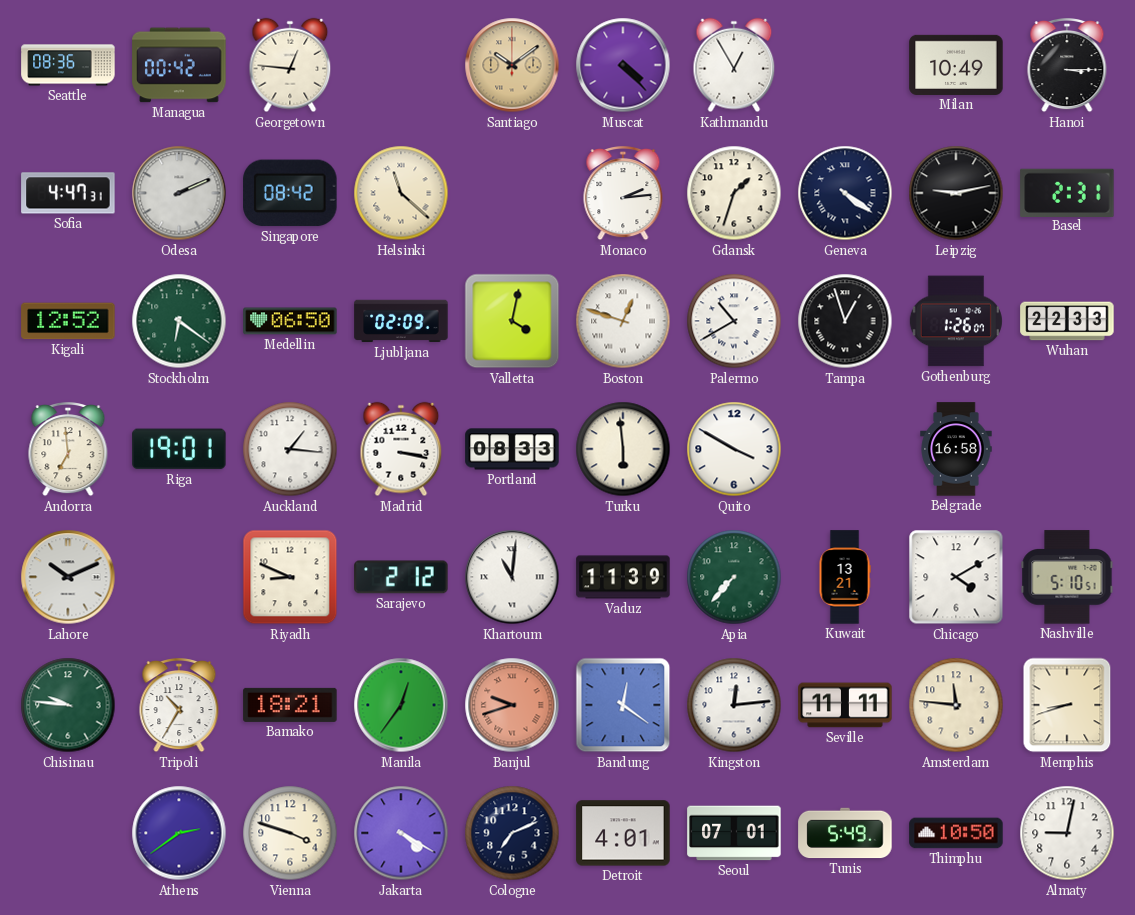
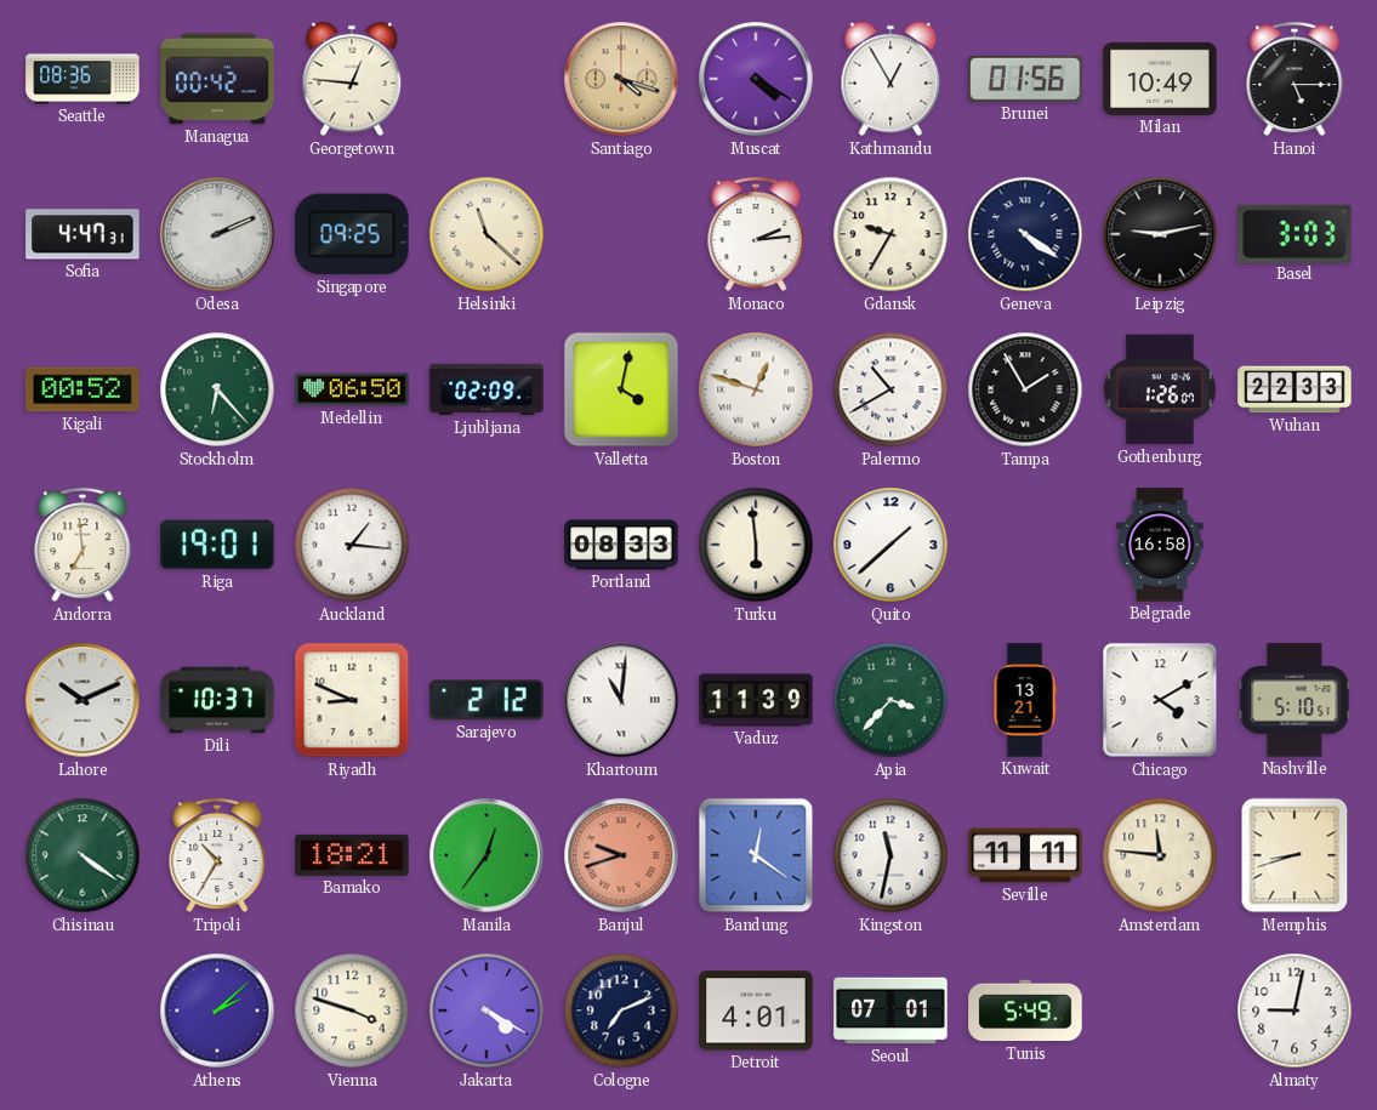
Santiago: 10:09 -> 4:18
Muscat: 4:23 -> 4:20
Brunei: none -> 01:56
Hanoi: 3:15 -> 5:15
Singapore: 08:42 -> 09:25
Gdansk: 1:33 -> 9:35
Basel: 2:31 -> 3:03
Kigali: 12:52 -> 00:52
Stockholm: 6:21 -> 6:23
Tampa: 12:57 -> 1:55
Madrid: 3:17 -> none
Quito: 3:50 -> 1:38
Dili: none -> 10:37
Apia: 7:37 -> 3:37
Chisinau: 9:46 -> 4:21
Kingston: 12:14 -> 11:32
Athens: 2:39 -> 2:08
Thimphu: 10:50 -> none
